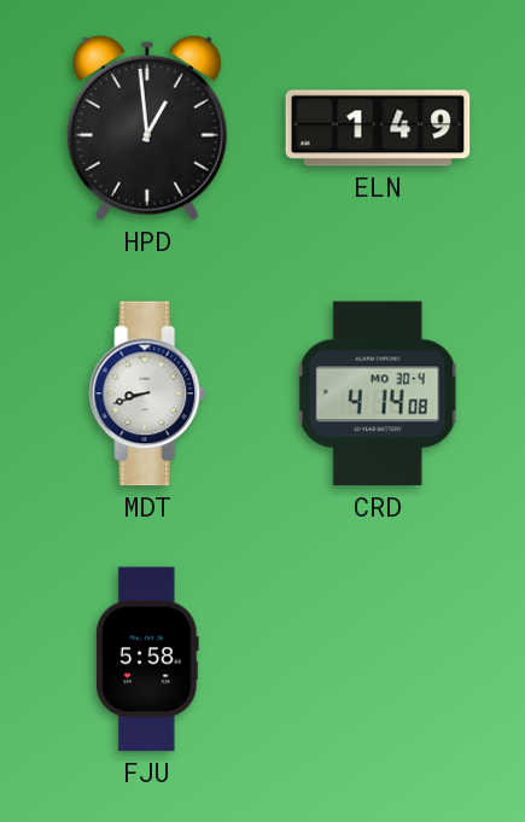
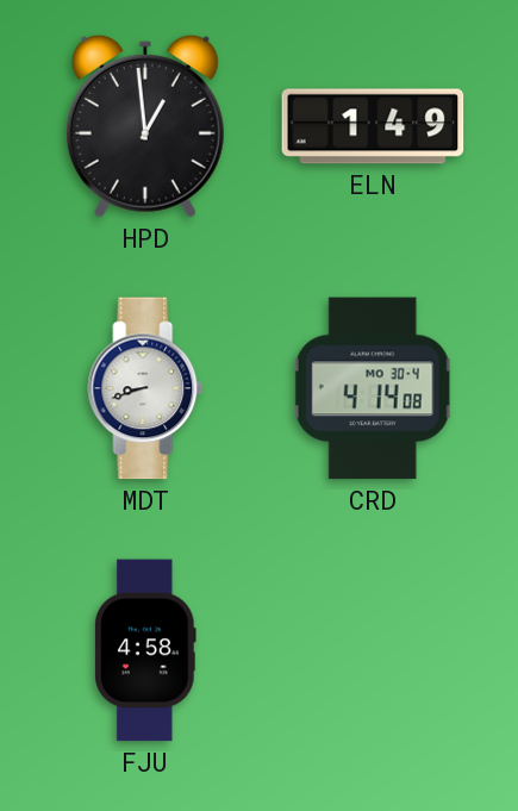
FJU: 5:58 -> 4:58
